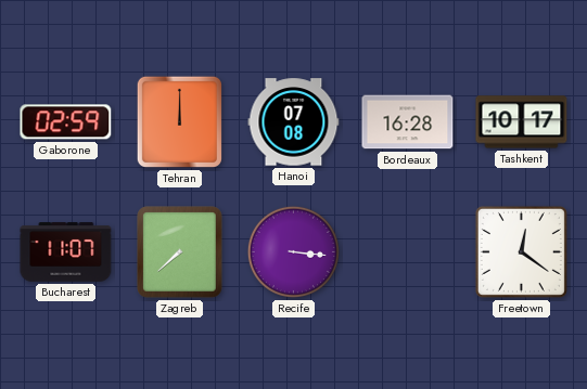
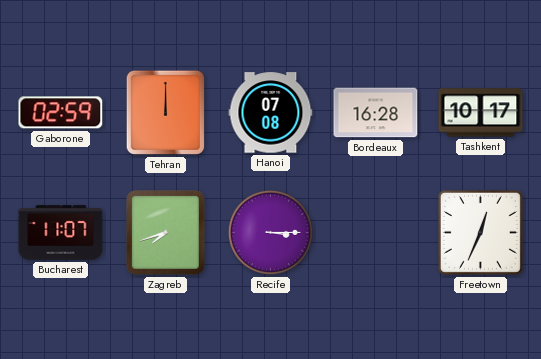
Zagreb: 7:38 -> 7:42
Recife: 3:16 -> 3:15
Freetown: 12:21 -> 12:34
